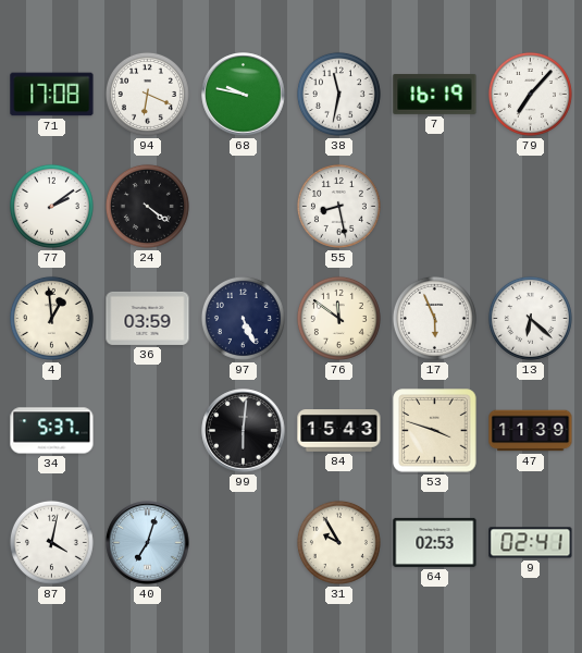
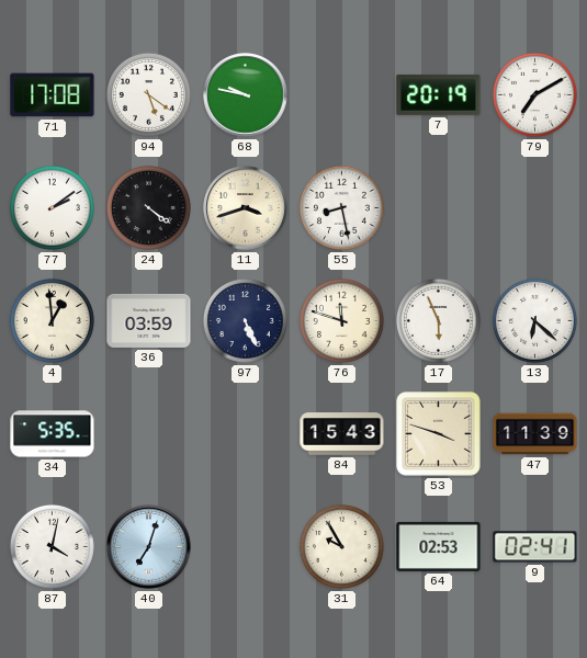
94: 6:19 -> 5:21
38: 11:32 -> none
7: 16:19 -> 20:19
79: 7:07 -> 7:10
11: none -> 3:42
76: 11:51 -> 11:48
34: 5:37 -> 5:35
99: 6:01 -> none
